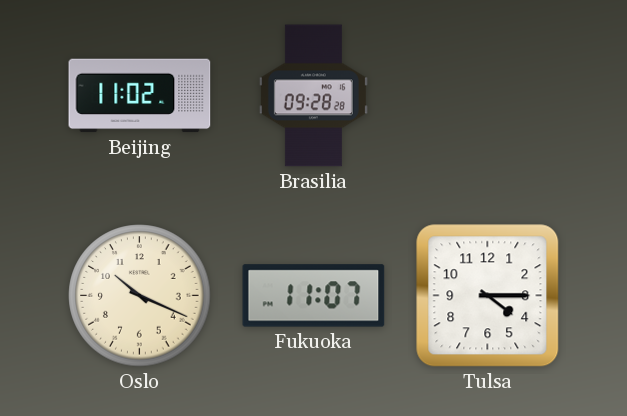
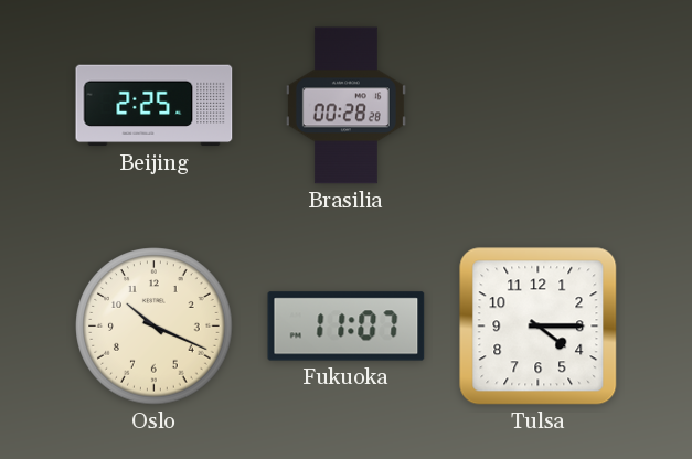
Beijing: 11:02 -> 2:25
Brasilia: 09:28 -> 00:28
